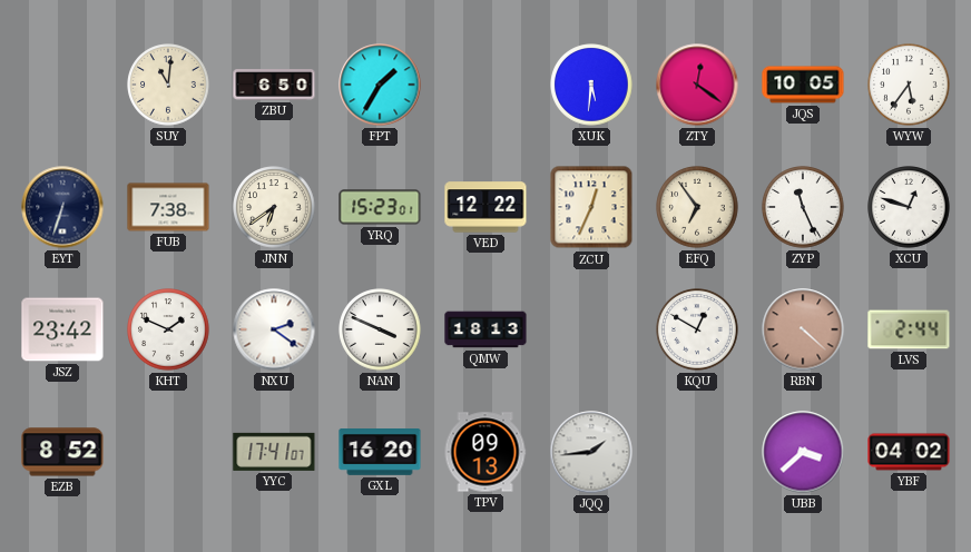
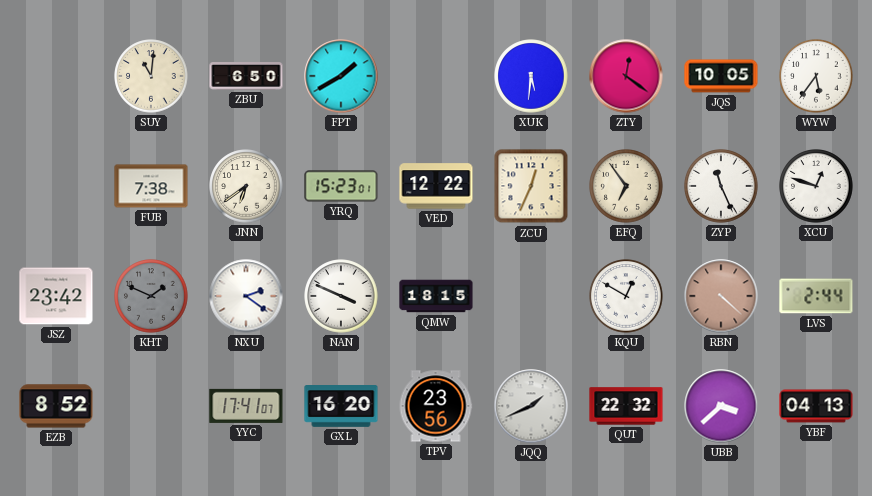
FPT: 1:35 -> 1:40
EYT: 6:33 -> none
KHT dial: white -> grey
QMW: 18:13 -> 18:15
TPV: 09:13 -> 23:56
JQQ: 1:44 -> 1:41
QUT: none -> 22:32
YBF: 04:02 -> 04:13
